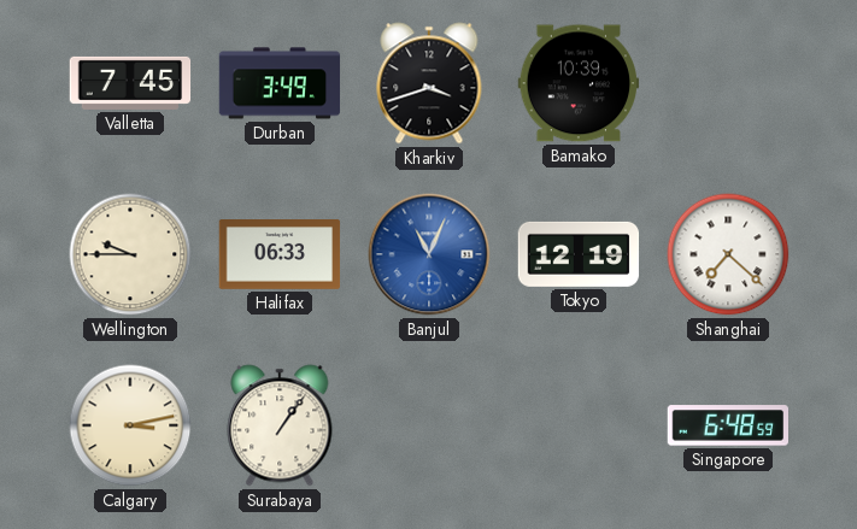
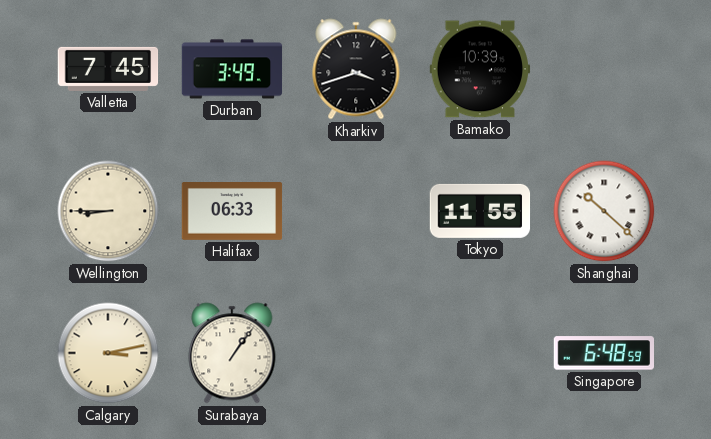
Wellington: 9:45 -> 8:45
Banjul: 11:04 -> none
Tokyo: 12:19 -> 11:55
Shanghai: 7:22 -> 10:22
